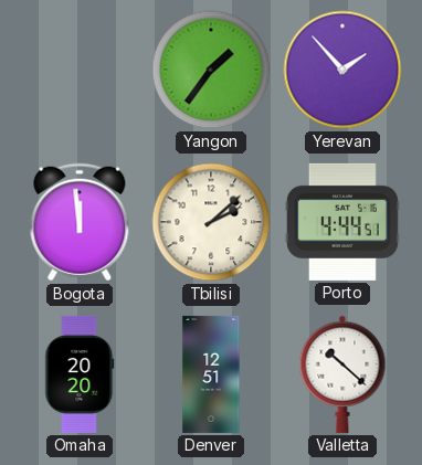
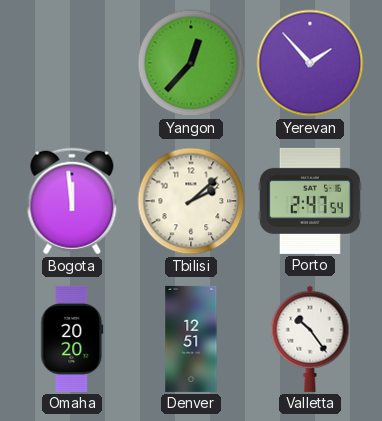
Yangon: 1:36 -> 12:37
Porto: 4:44 -> 2:47
Valletta: 10:22 -> 10:24
